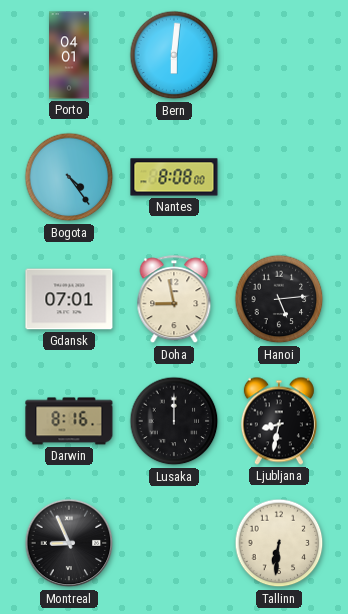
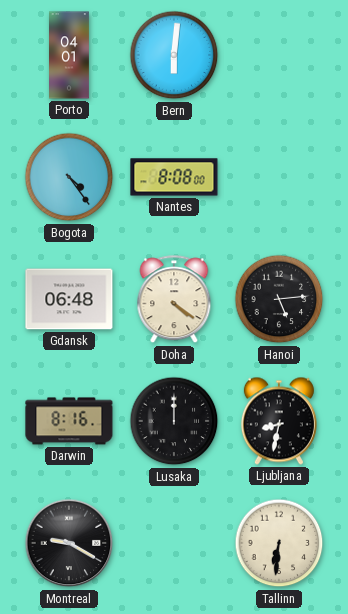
Gdansk: 07:01 -> 06:48
Doha: 8:58 -> 4:21
Montreal: 8:56 -> 9:20
